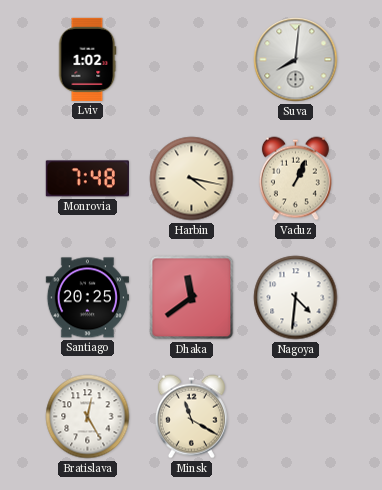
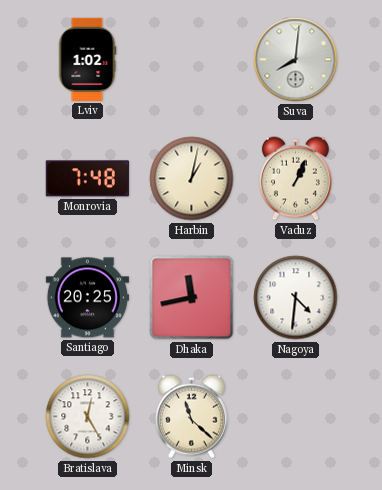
Harbin: 4:17 -> 1:02
Dhaka: 11:39 -> 11:43
Minsk: 11:20 -> 11:22
